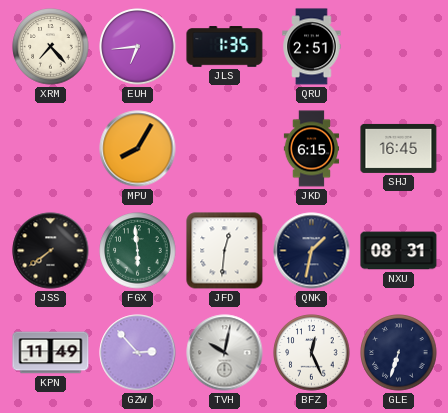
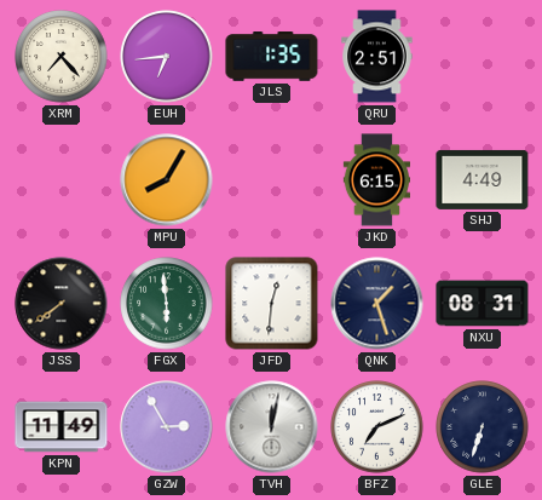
SHJ: 16:45 -> 4:49
QNK: 1:32 -> 1:27
GZW: 2:53 -> 2:55
TVH: 10:02 -> 12:02
BFZ: 12:26 -> 7:11
